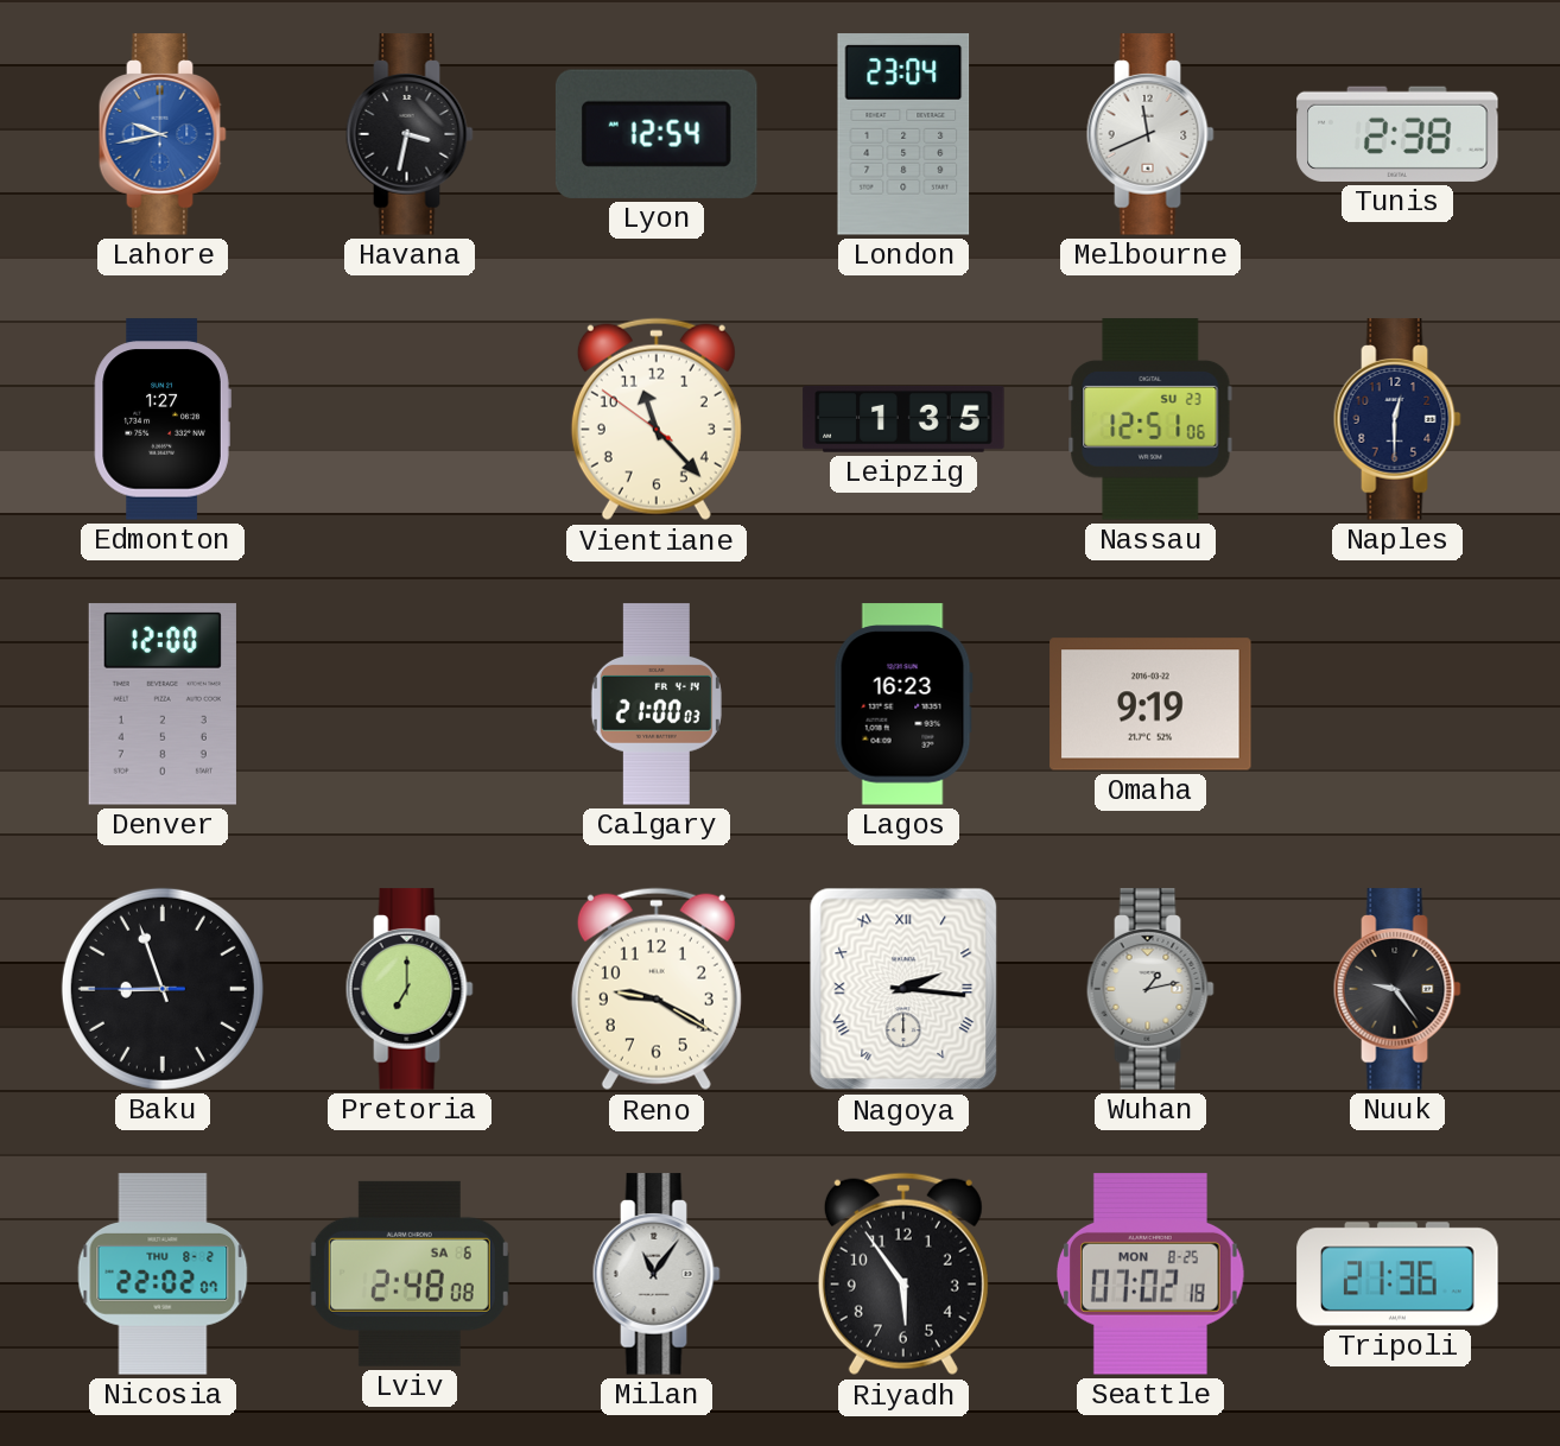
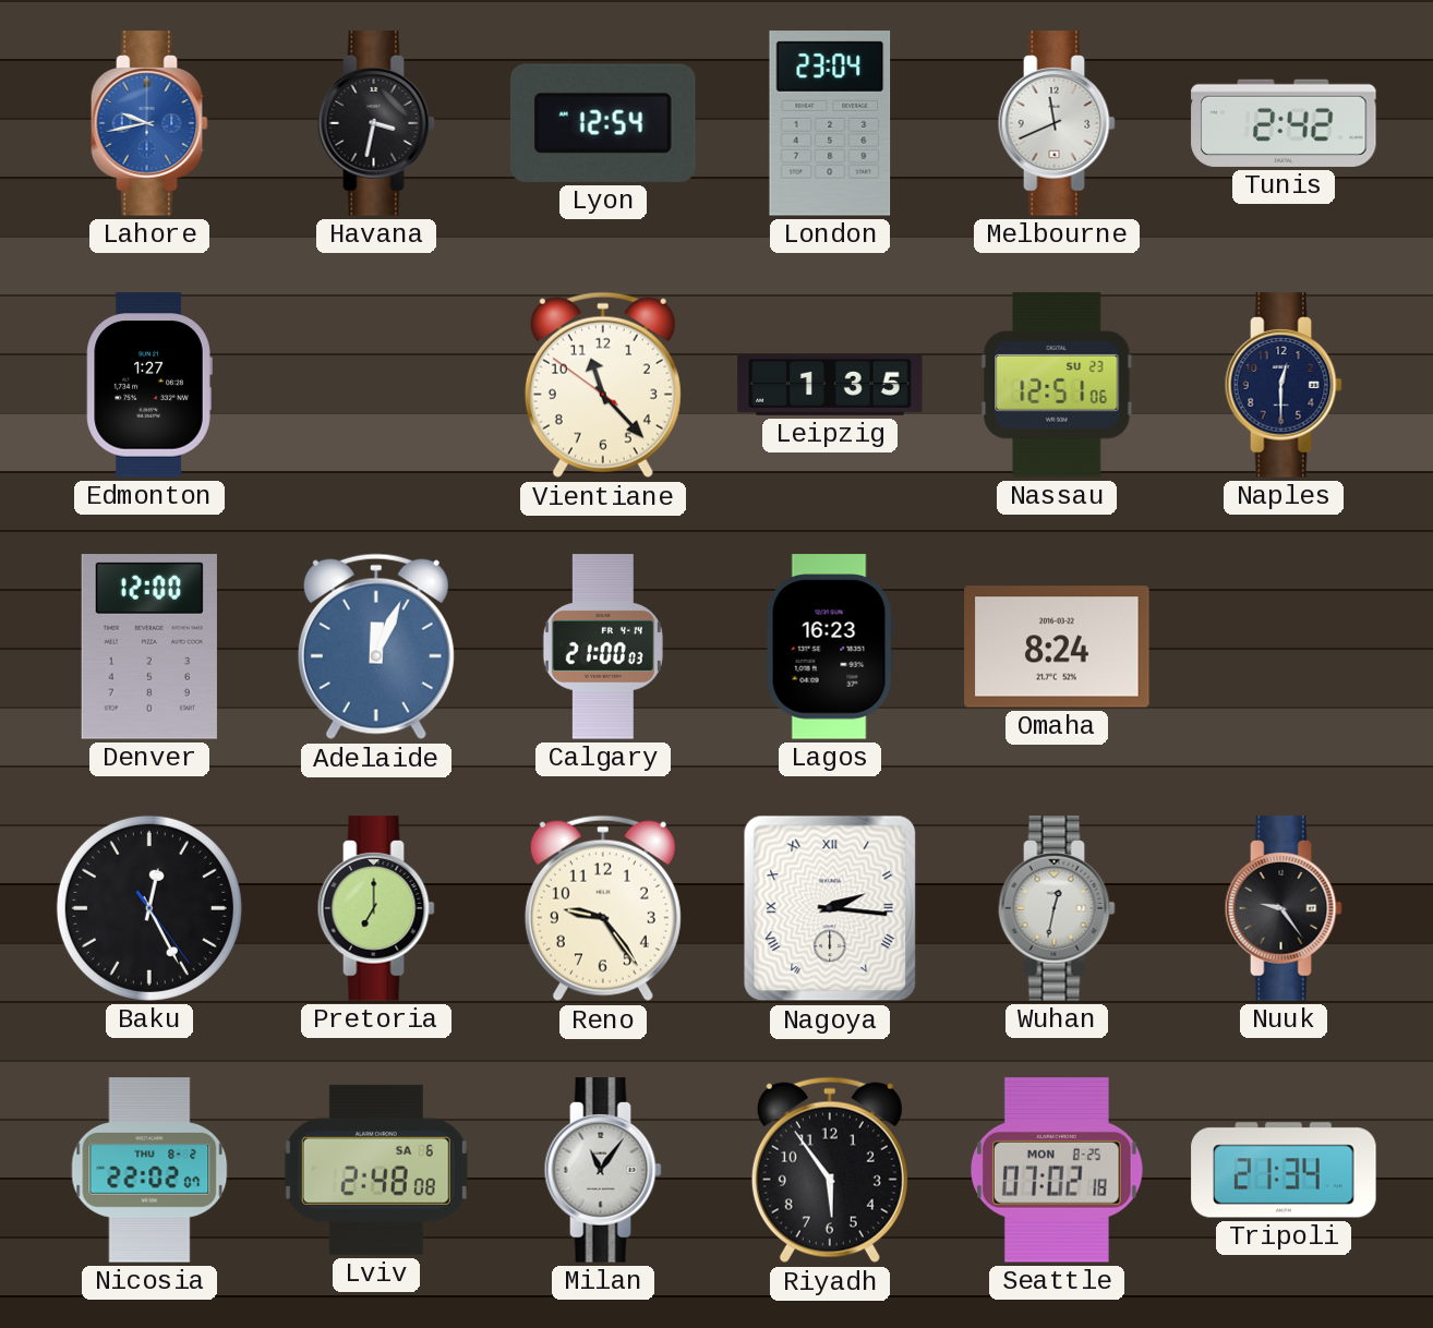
Tunis: 2:38 -> 2:42
Adelaide: none -> 12:04
Omaha: 9:19 -> 8:24
Baku: 8:56 -> 12:25
Reno: 9:20 -> 9:24
Wuhan: 1:13 -> 12:32
Tripoli: 21:36 -> 21:34
